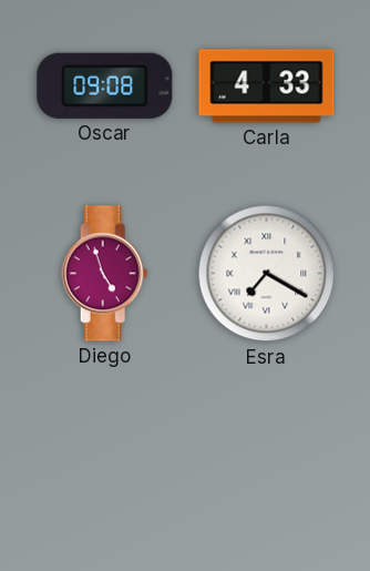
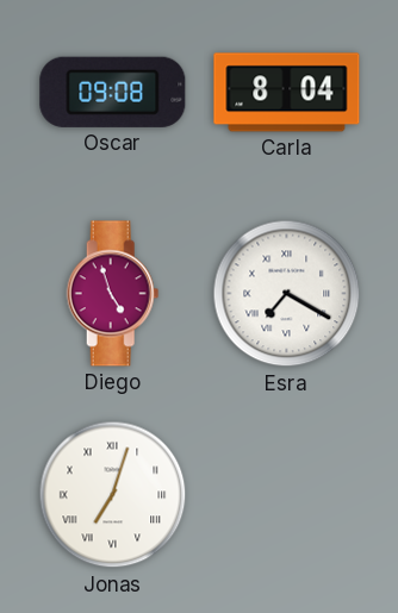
Carla: 4:33 -> 8:04
Jonas: none -> 7:03
